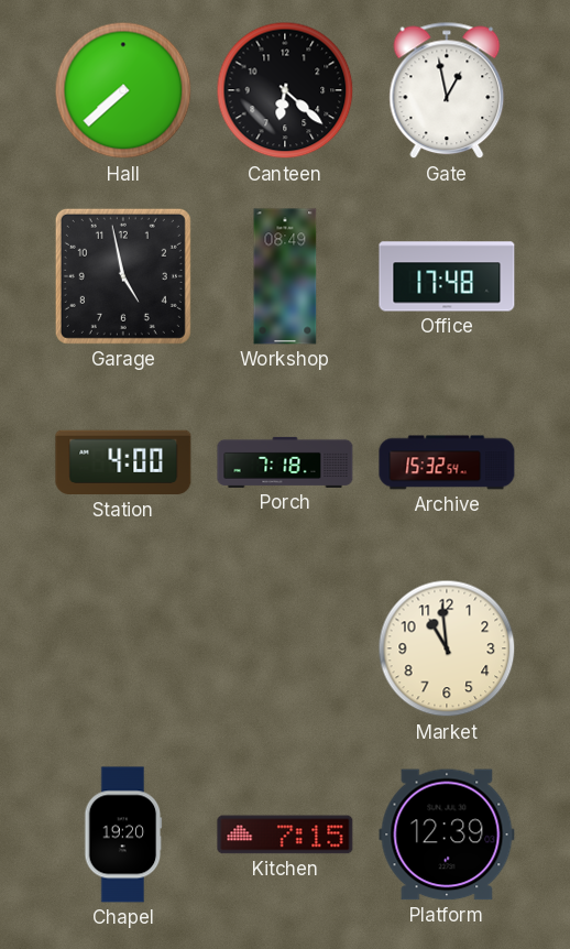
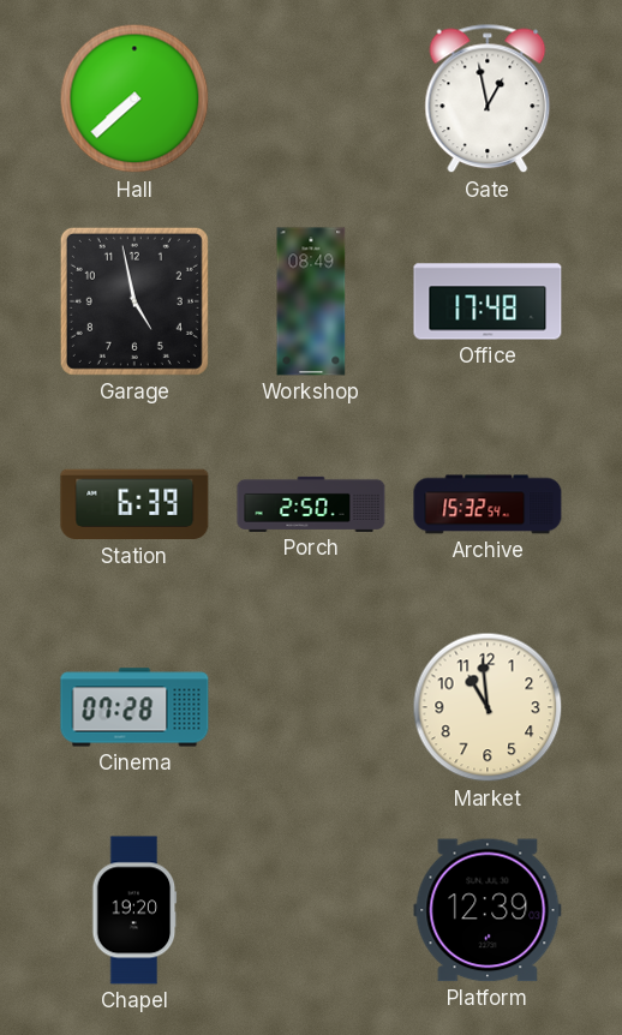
Canteen: 6:22 -> none
Station: 4:00 -> 6:39
Porch: 7:18 -> 2:50
Cinema: none -> 07:28
Kitchen: 7:15 -> none
